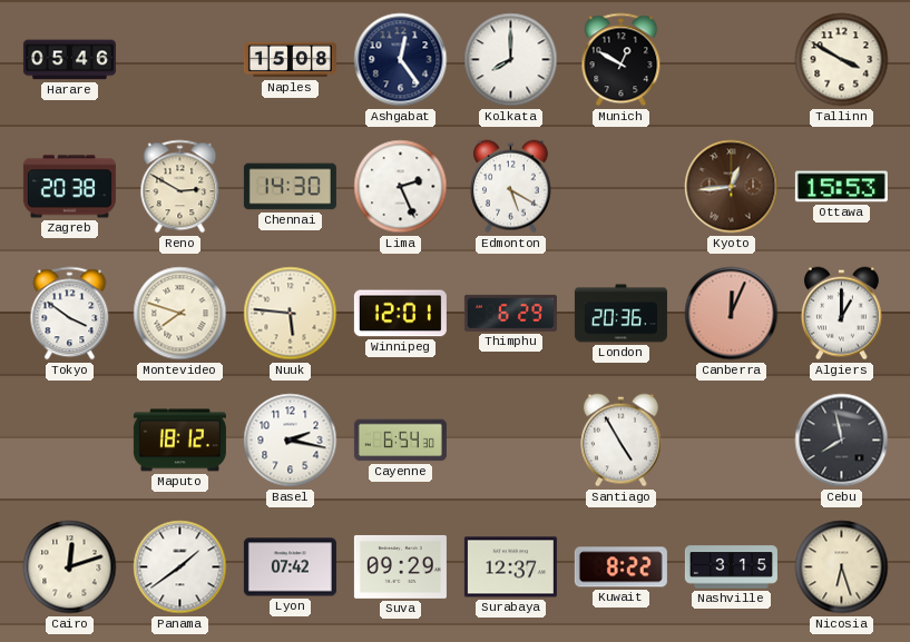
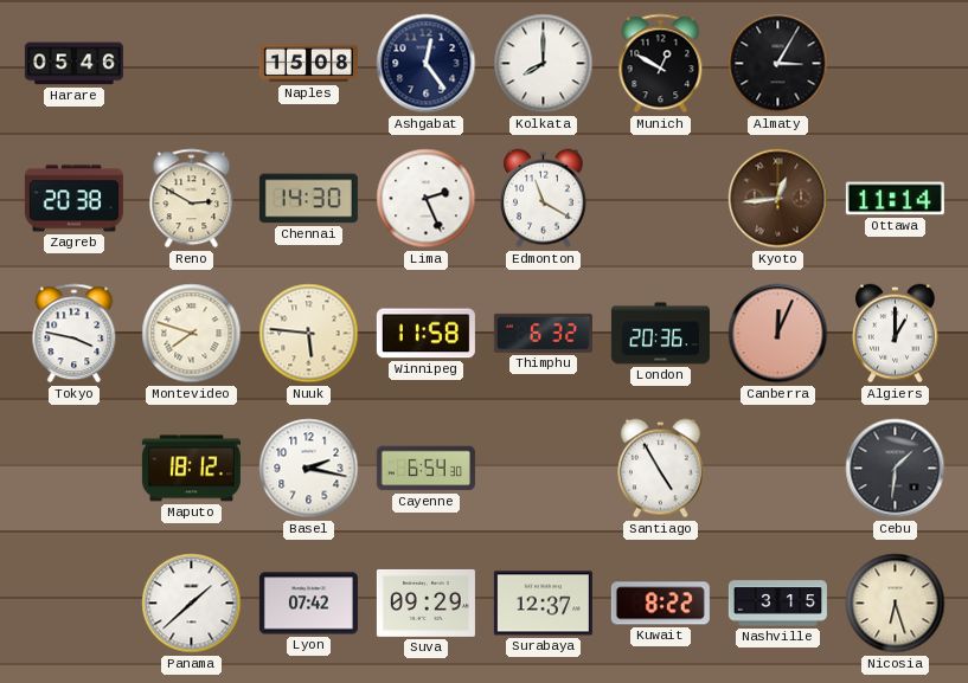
Almaty: none -> 3:05
Tallinn: 3:50 -> none
Edmonton: 5:20 -> 11:20
Ottawa: 15:53 -> 11:14
Tokyo: 3:51 -> 3:47
Winnipeg: 12:01 -> 11:58
Thimphu: 6:29 -> 6:32
Cebu: 7:58 -> 1:31
Cairo: 12:12 -> none
Panama: 1:39 -> 1:38
